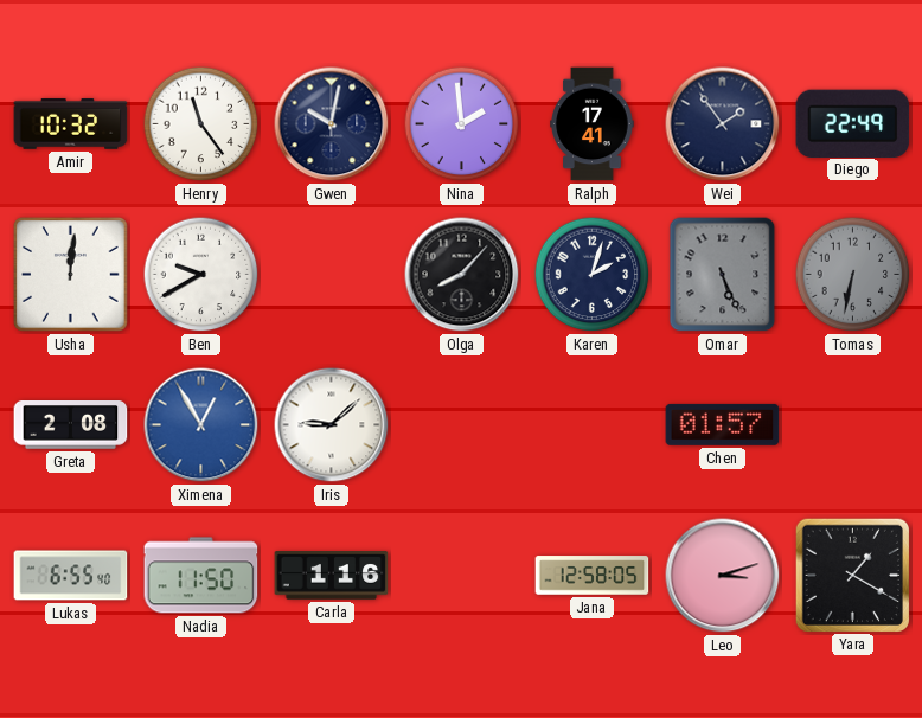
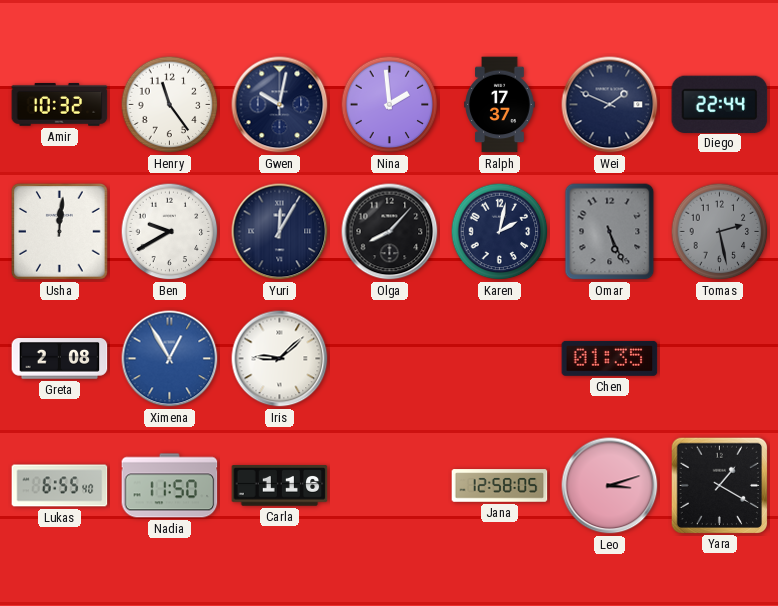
Ralph: 17:41 -> 17:37
Wei: 1:54 -> 1:49
Diego: 22:49 -> 22:44
Yuri: none -> 12:05
Karen: 2:03 -> 2:02
Tomas: 6:32 -> 2:28
Chen: 01:57 -> 01:35
